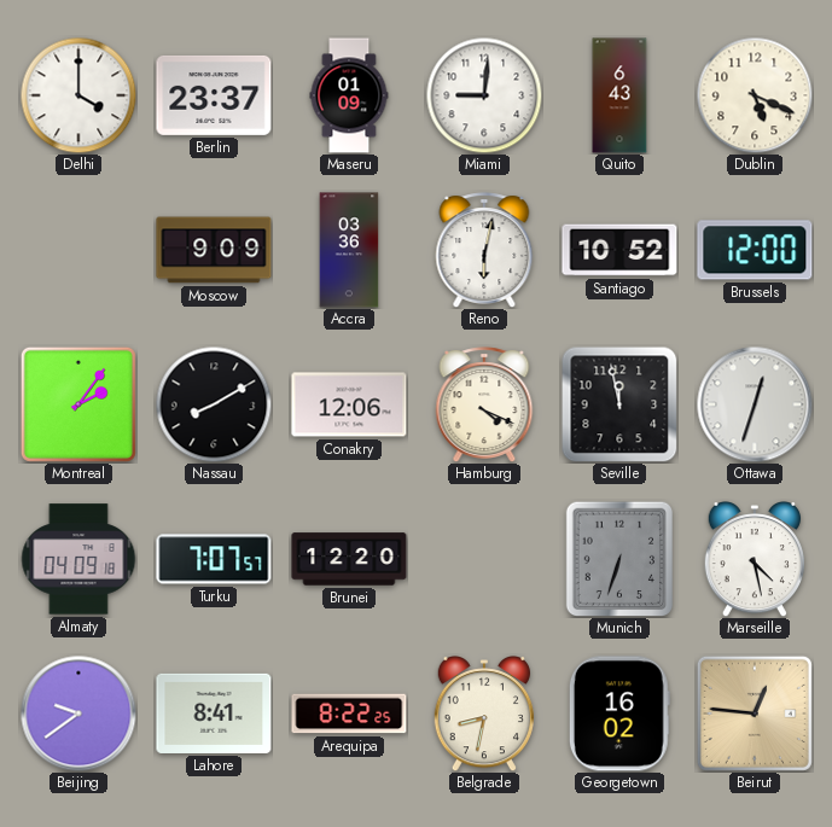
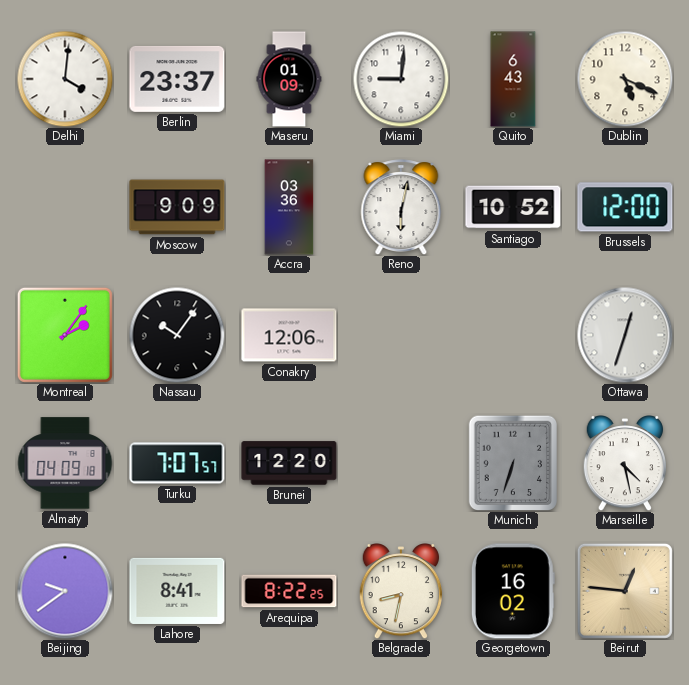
Delhi: 4:00 -> 4:01
Nassau: 8:10 -> 10:06
Hamburg: 4:19 -> none
Seville: 11:58 -> none
